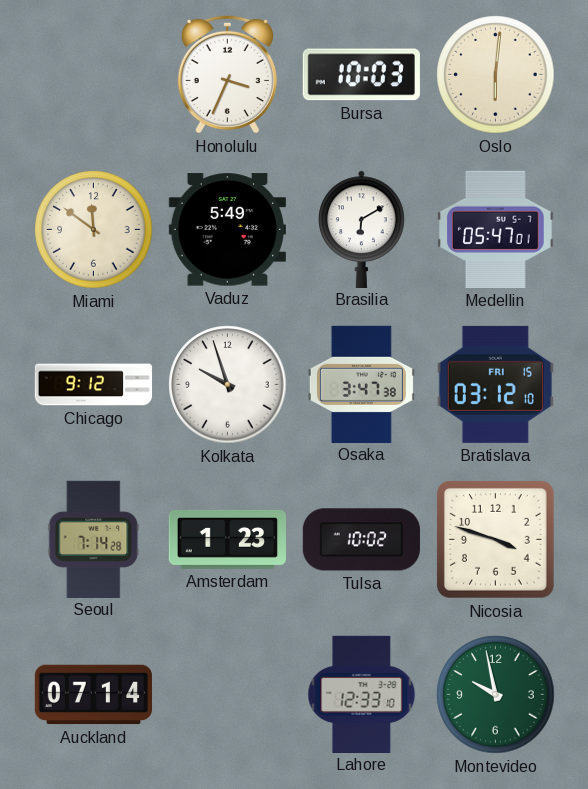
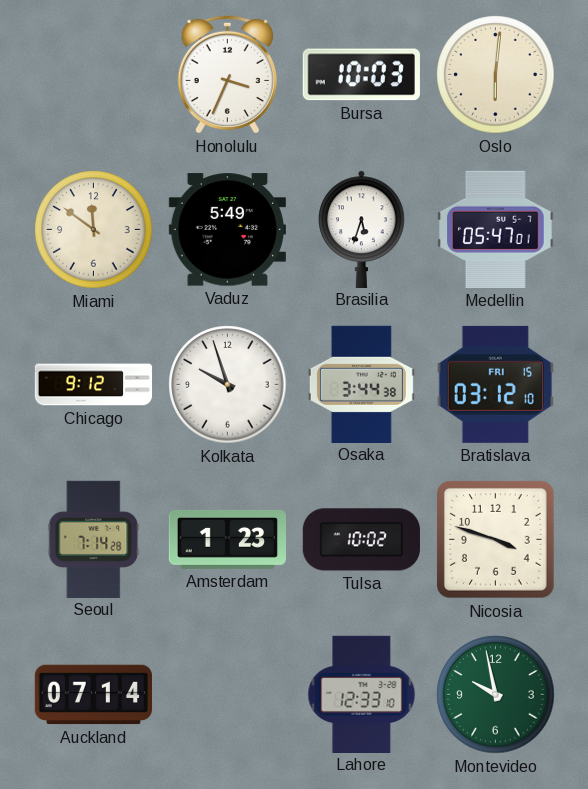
Brasilia: 6:10 -> 5:33
Osaka: 3:47 -> 3:44
